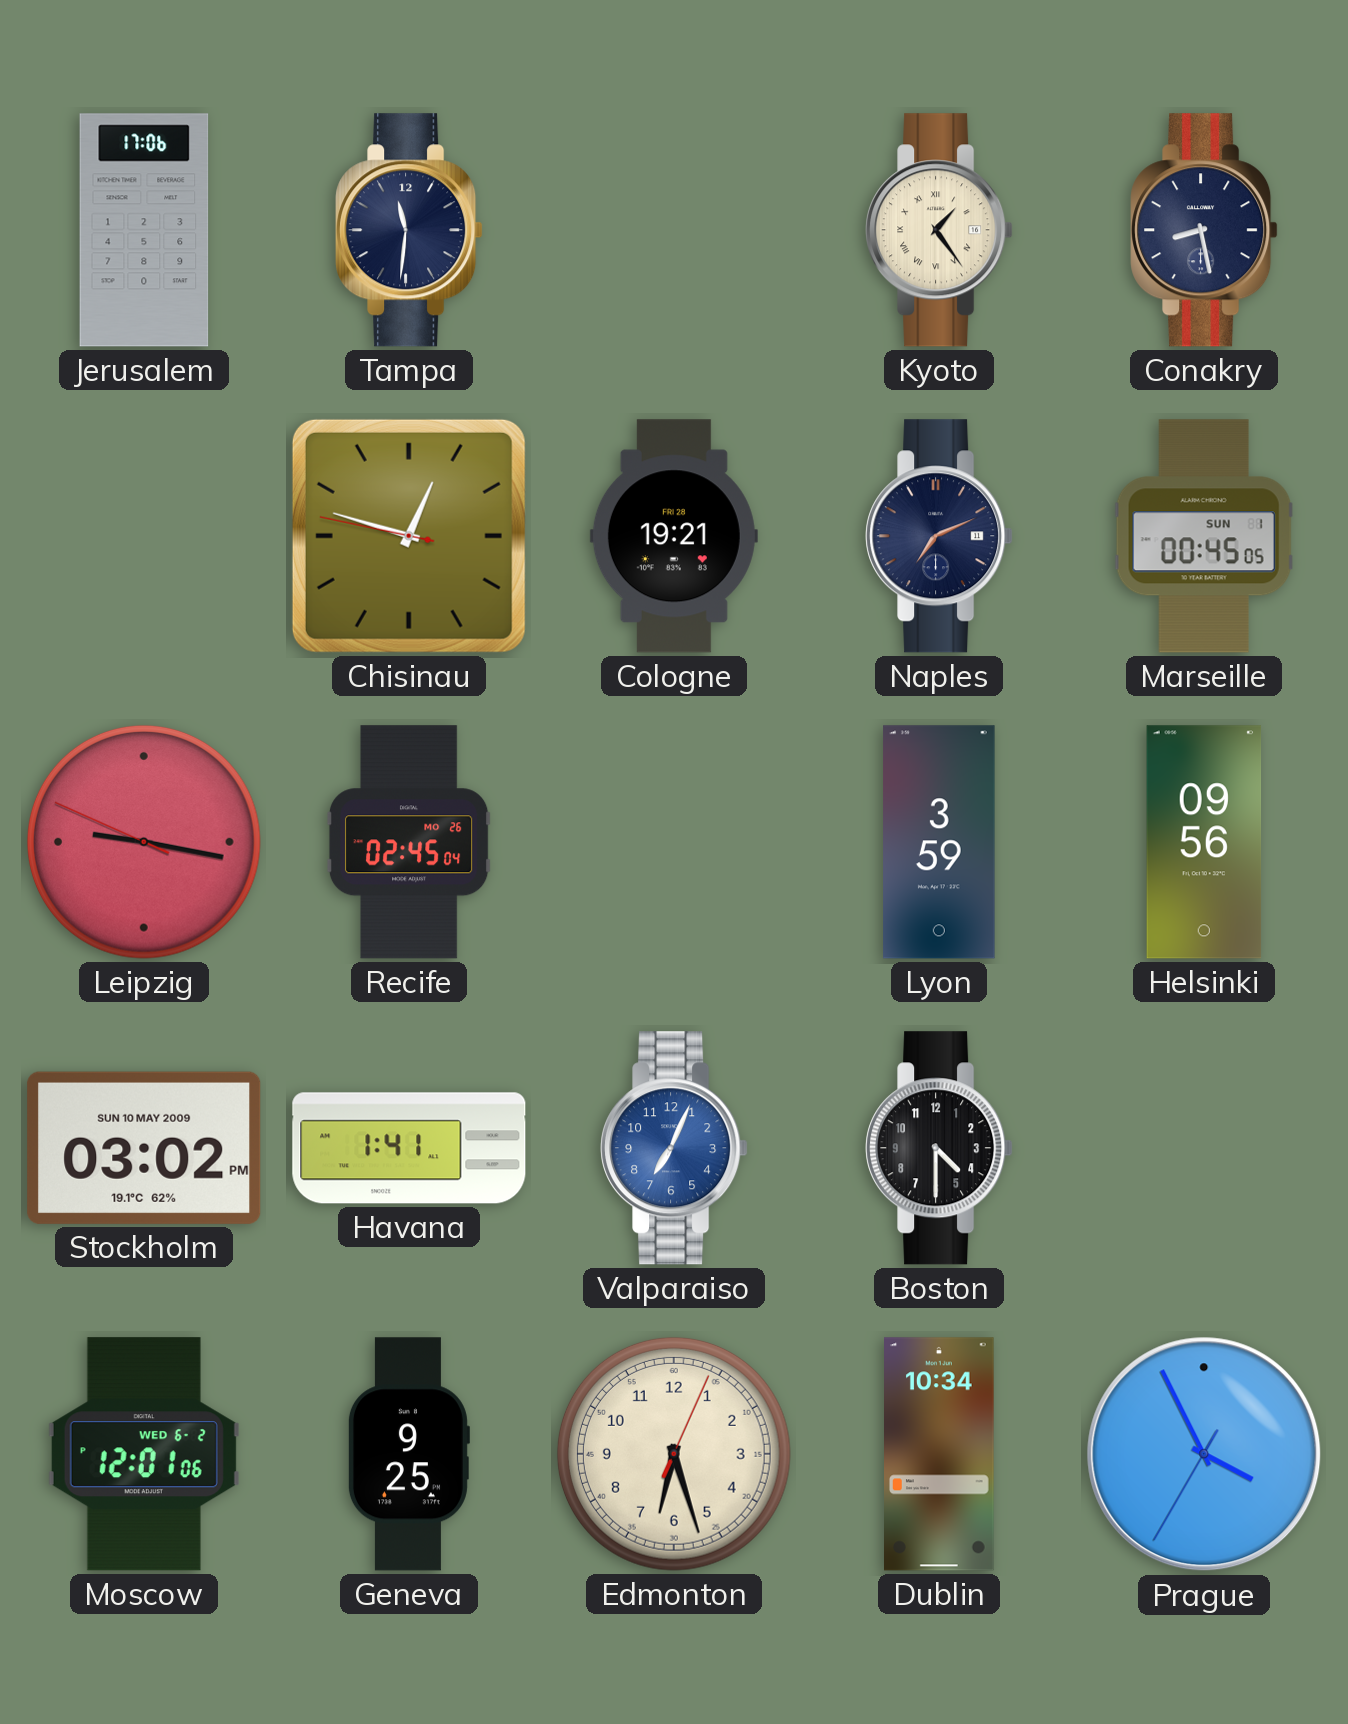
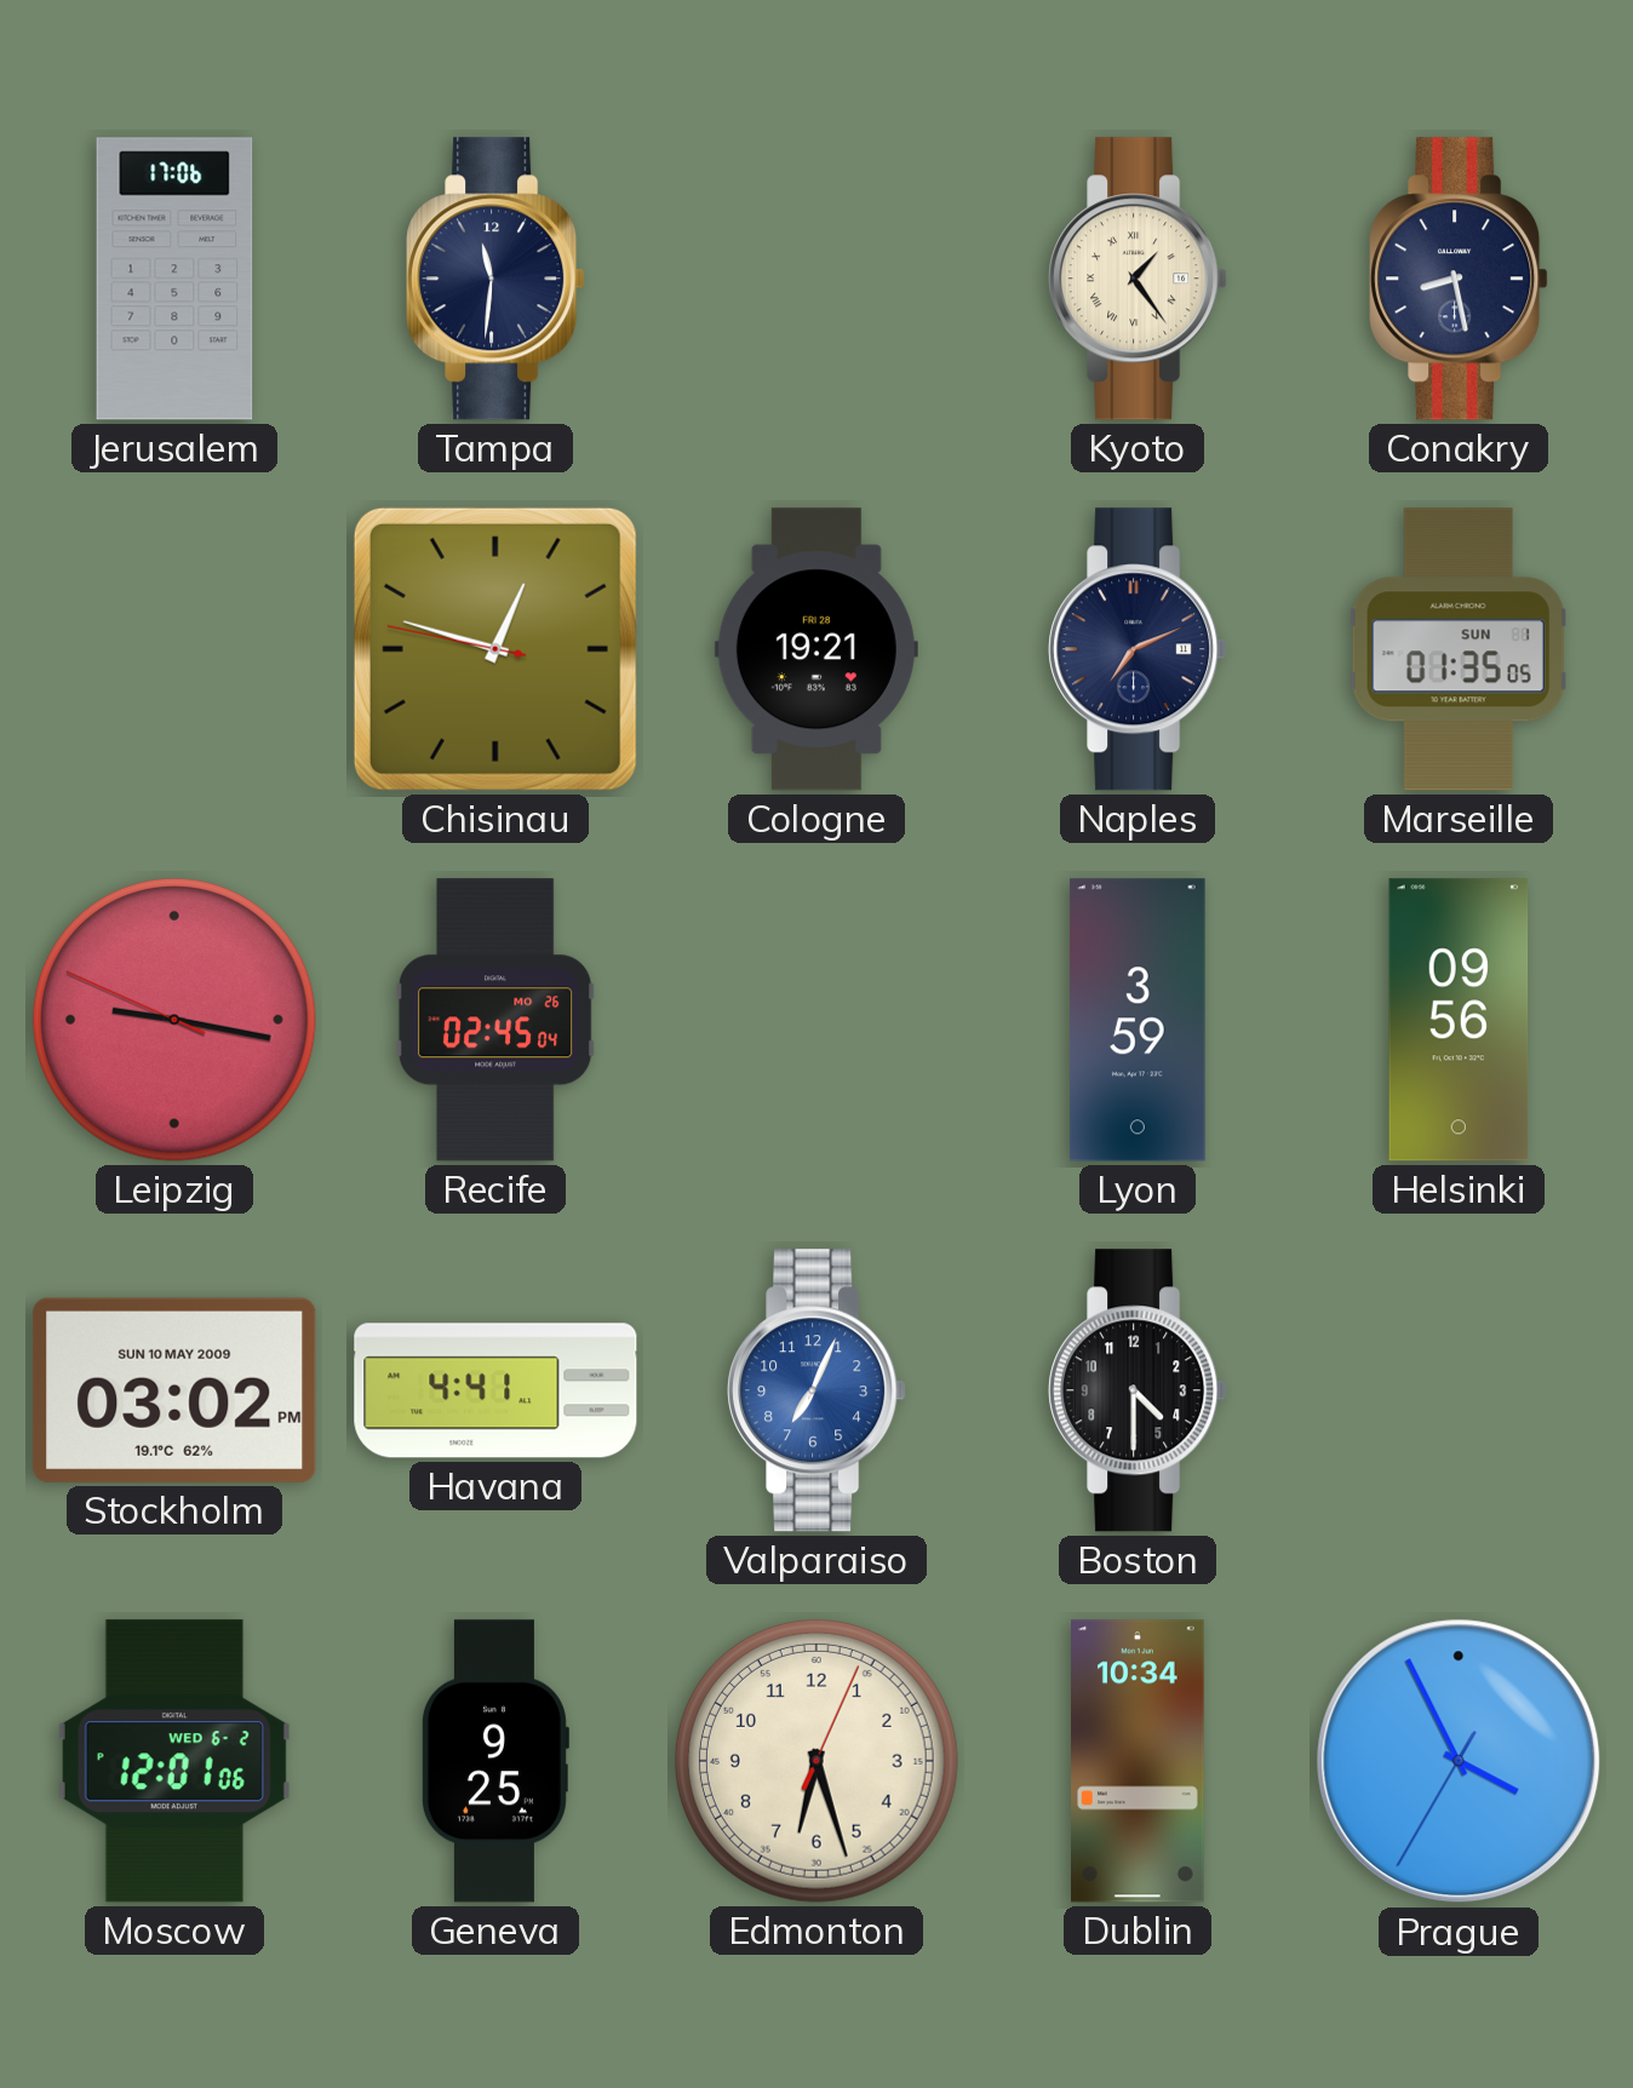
Marseille: 00:45 -> 01:35
Havana: 1:41 -> 4:41
